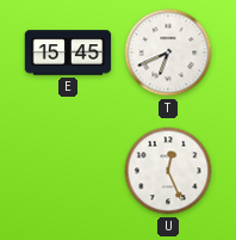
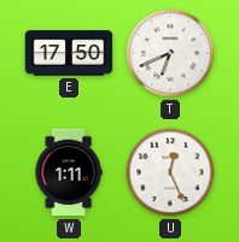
E: 15:45 -> 17:50
W: none -> 1:11
